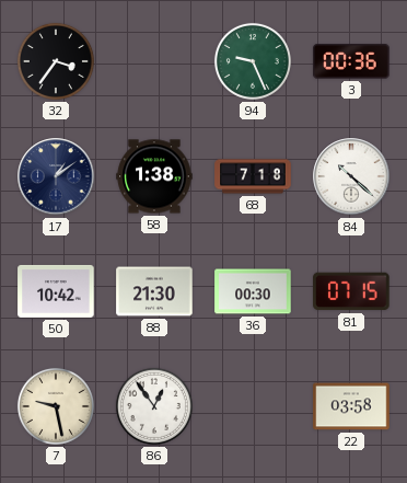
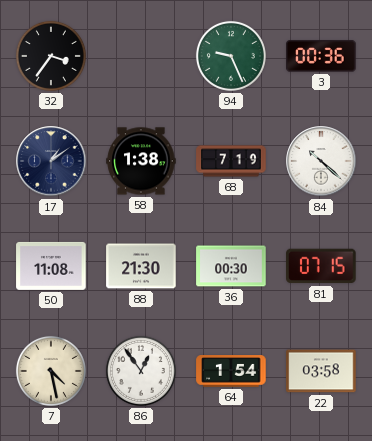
68: 7:18 -> 7:19
50: 10:42 -> 11:08
7: 9:28 -> 4:28
64: none -> 1:54
